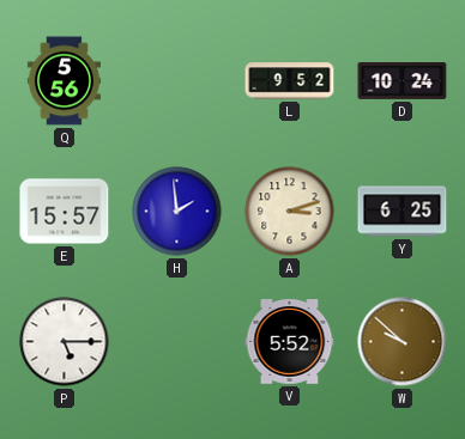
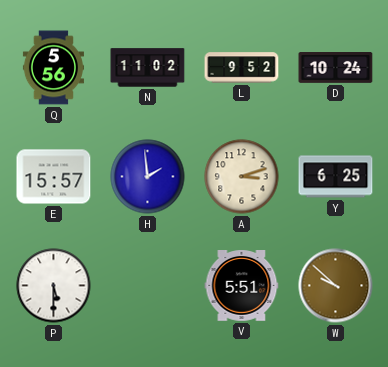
N: none -> 11:02
P: 5:15 -> 5:30
V: 5:52 -> 5:51
